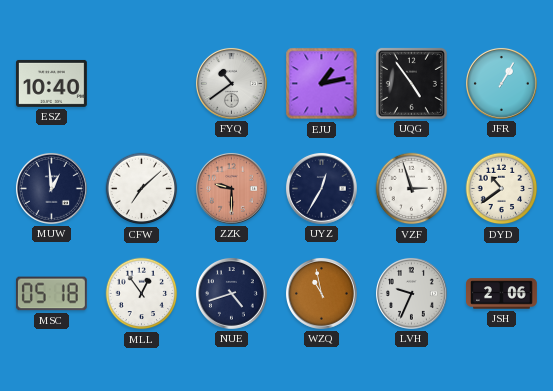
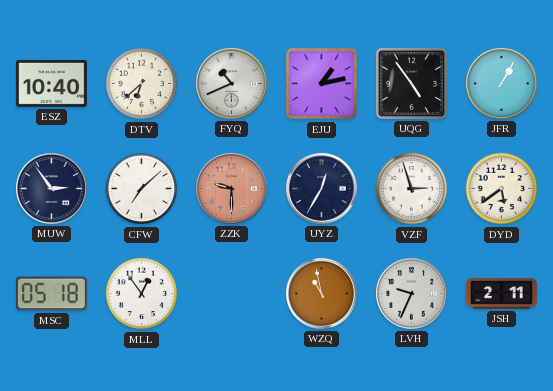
DTV: none -> 6:38
FYQ: 10:39 -> 10:41
MUW: 12:59 -> 2:54
DYD: 10:39 -> 5:39
NUE: 4:42 -> none
JSH: 2:06 -> 2:11
